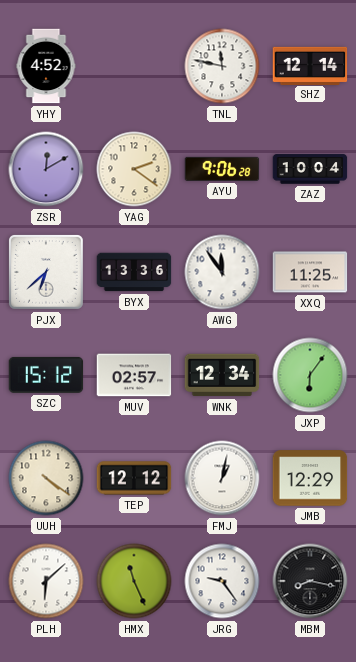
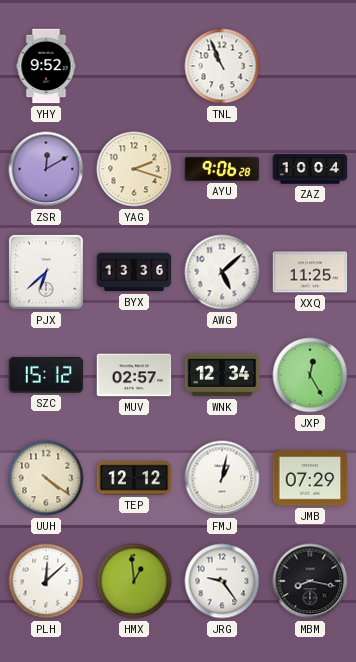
YHY: 4:52 -> 9:52
TNL: 11:47 -> 10:56
SHZ: 12:14 -> none
YAG: 2:21 -> 2:18
AWG: 11:54 -> 5:08
JXP: 6:06 -> 12:25
JMB: 12:29 -> 07:29
PLH: 6:08 -> 12:08
HMX: 11:26 -> 12:59
